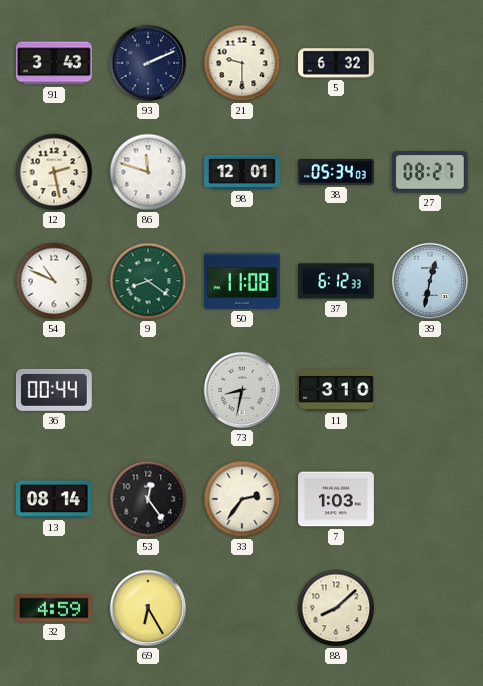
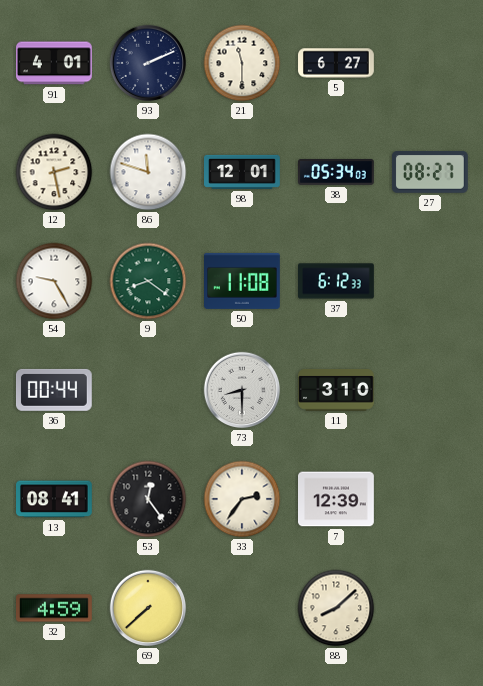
91: 3:43 -> 4:01
21: 9:30 -> 11:30
5: 6:32 -> 6:27
54: 10:49 -> 9:25
39: 12:32 -> none
73: 8:32 -> 8:30
13: 08:14 -> 08:41
7: 1:03 -> 12:39
69: 6:25 -> 7:38
